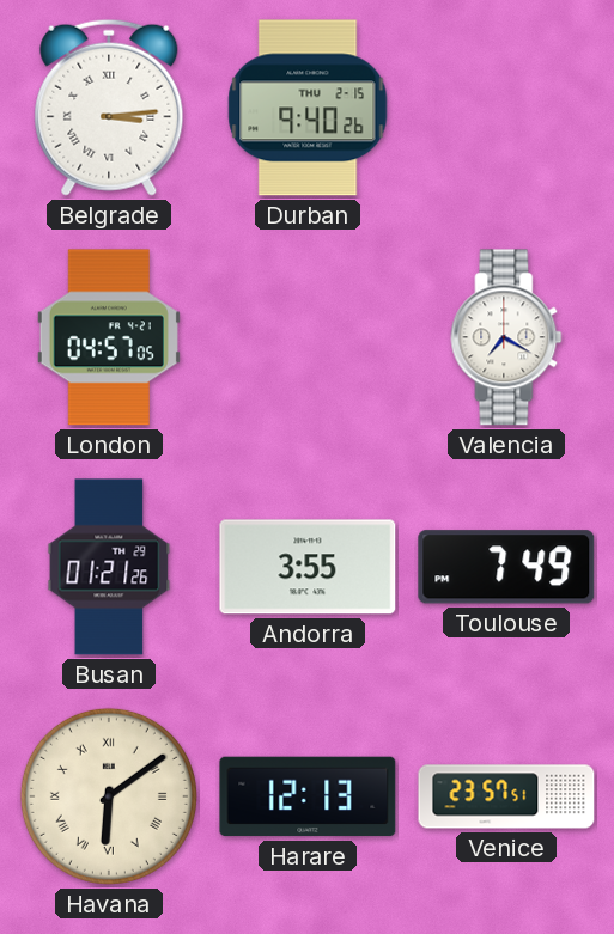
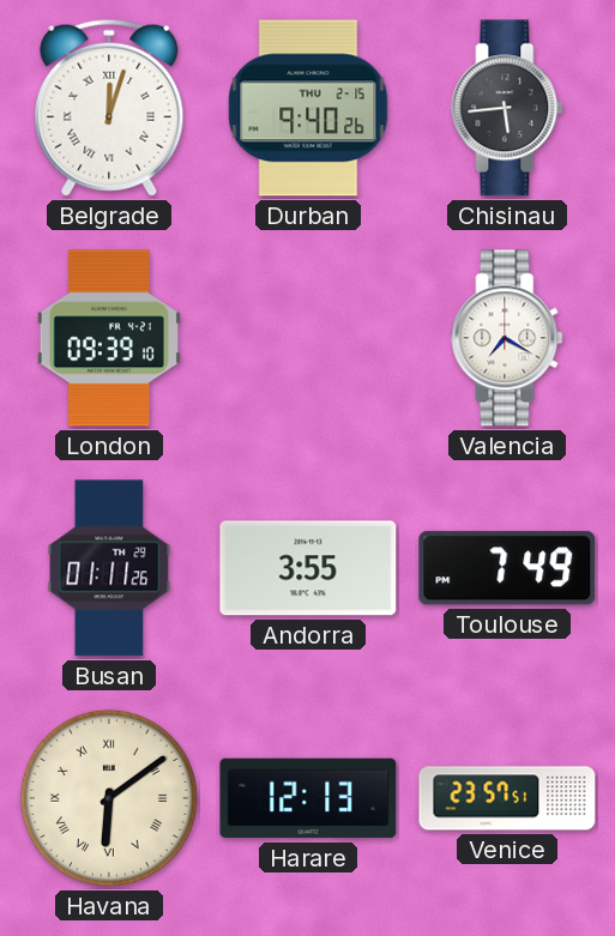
Belgrade: 3:14 -> 12:03
Chisinau: none -> 5:44
London: 04:57 -> 09:39
Busan: 01:21 -> 01:11
